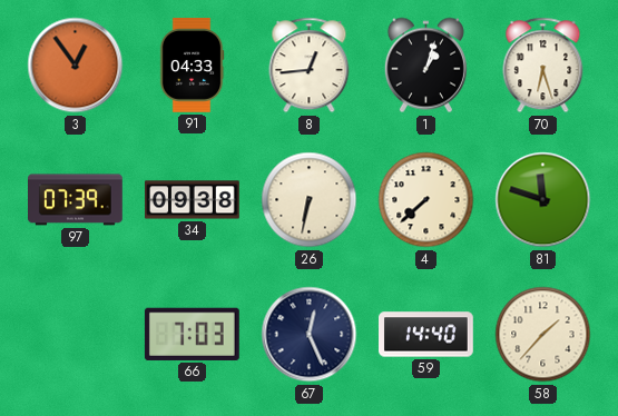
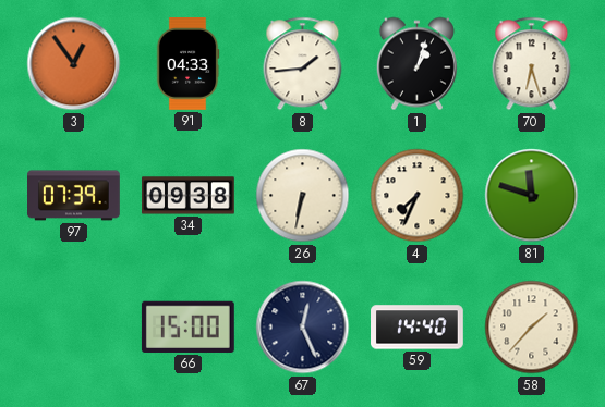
8: 12:44 -> 1:44
4: 7:38 -> 7:34
66: 7:03 -> 15:00
